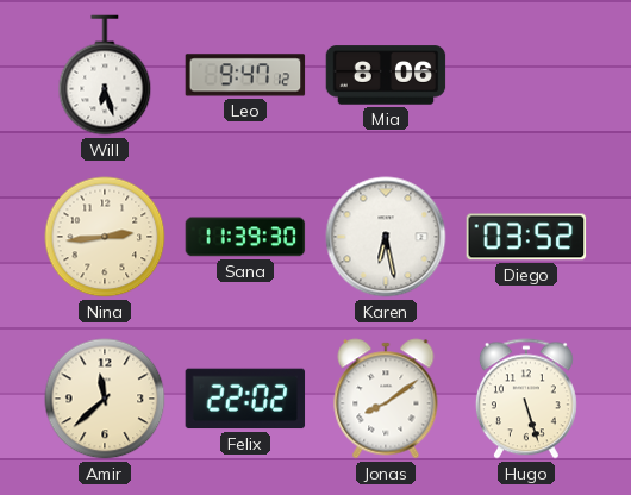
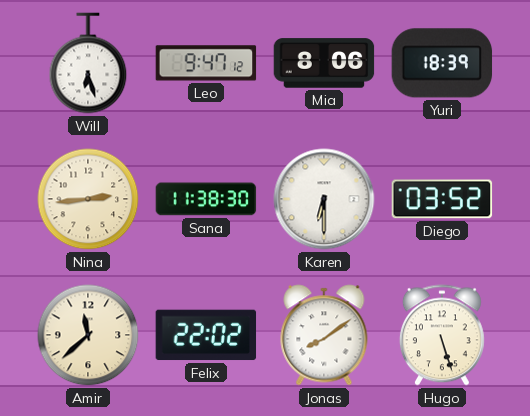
Yuri: none -> 18:39
Sana: 11:39 -> 11:38
Karen: 6:28 -> 6:30
